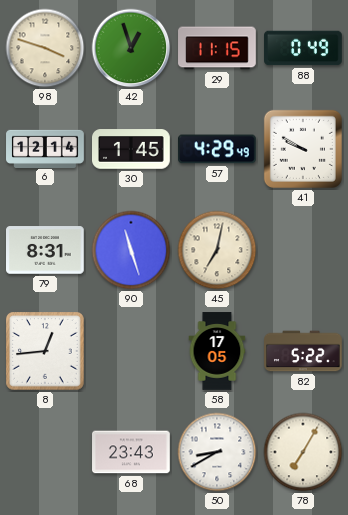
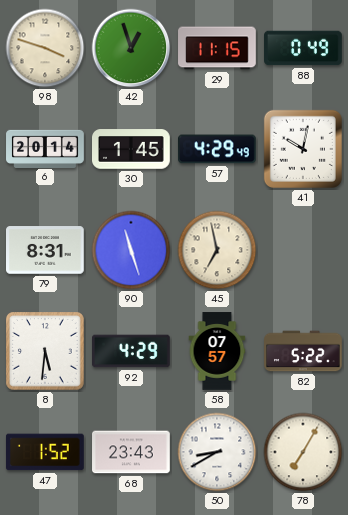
6: 12:14 -> 20:14
41: 9:50 -> 10:02
45: 7:02 -> 6:58
8: 12:44 -> 5:31
92: none -> 4:29
58: 17:05 -> 07:57
47: none -> 1:52
